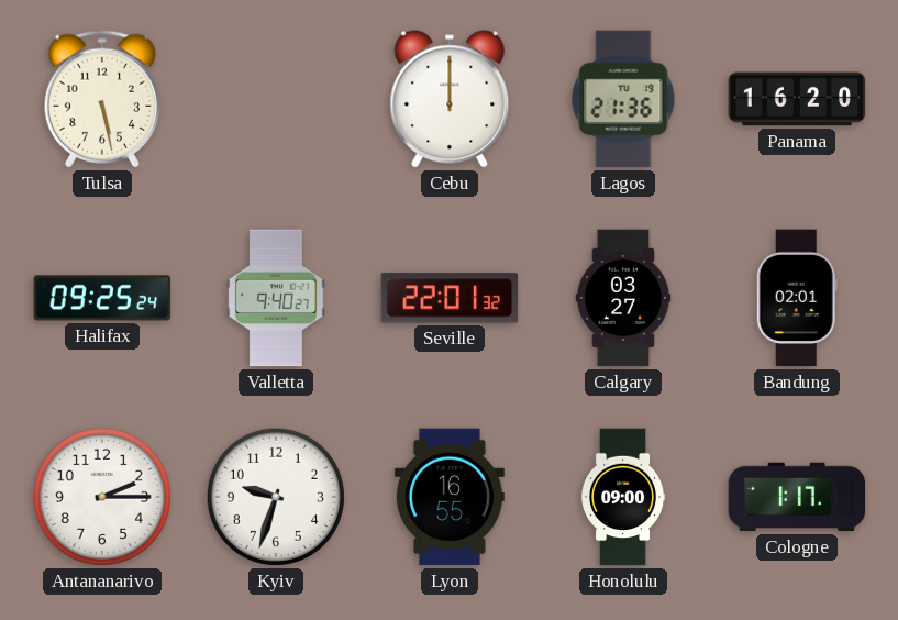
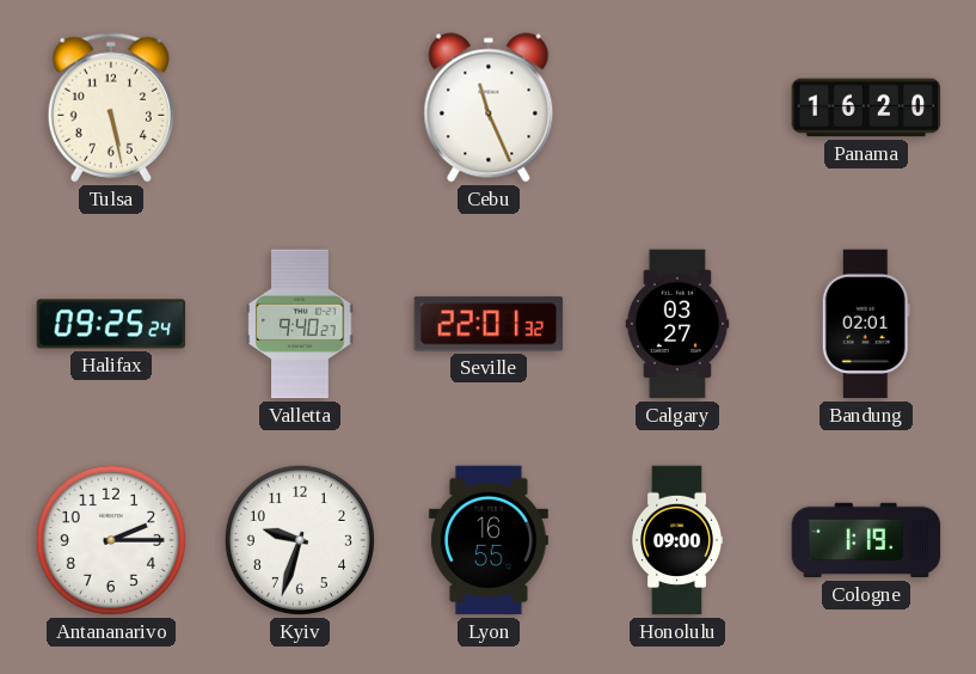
Cebu: 12:00 -> 11:26
Lagos: 21:36 -> none
Cologne: 1:17 -> 1:19
